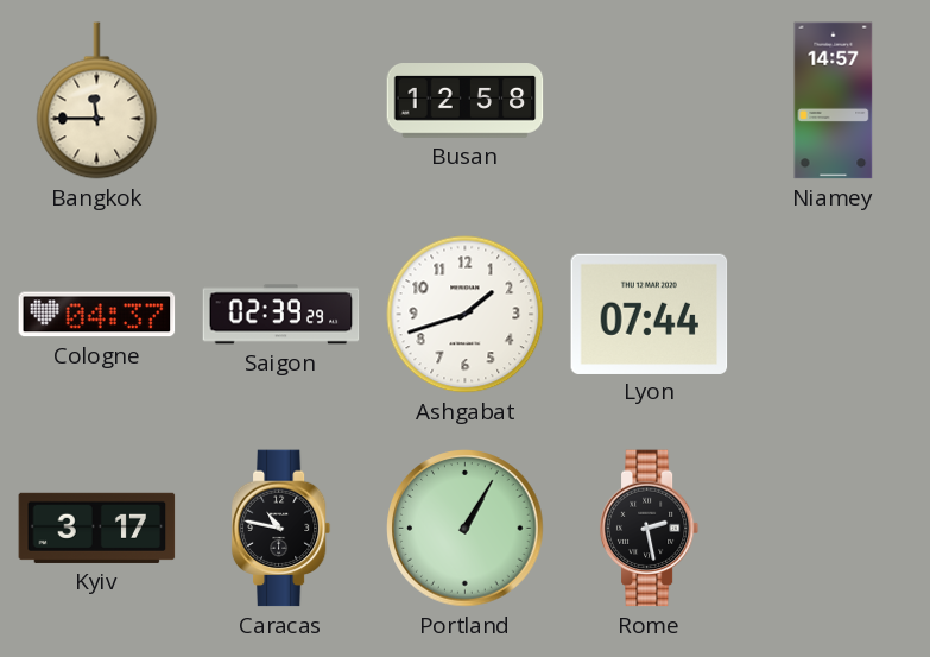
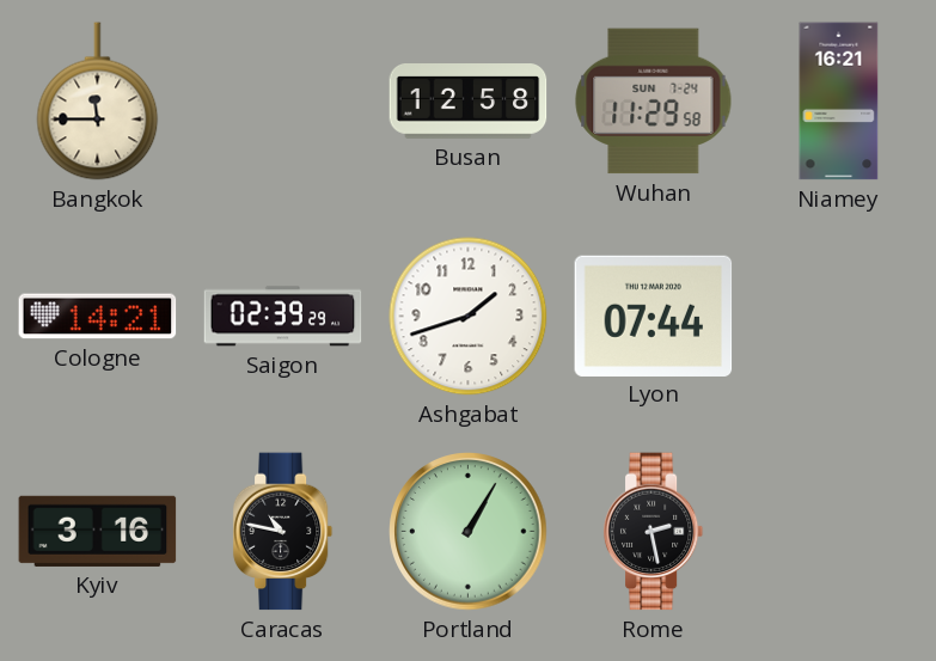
Wuhan: none -> 11:29
Niamey: 14:57 -> 16:21
Cologne: 04:37 -> 14:21
Kyiv: 3:17 -> 3:16
